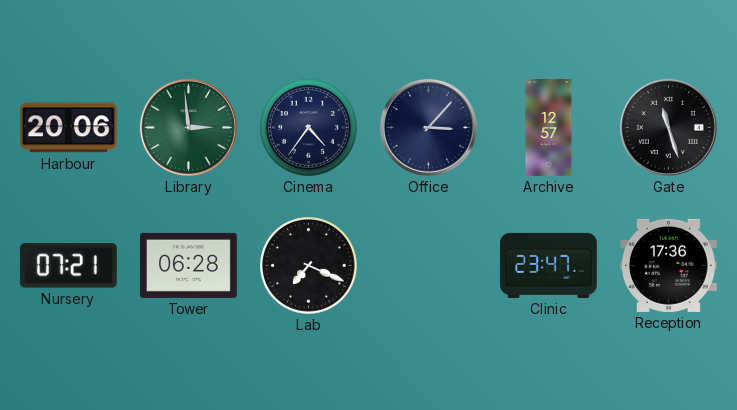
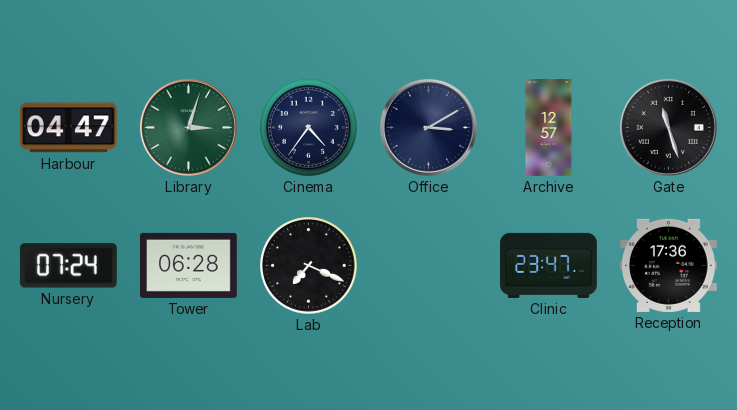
Harbour: 20:06 -> 04:47
Library: 2:59 -> 3:03
Office: 3:07 -> 3:10
Nursery: 07:21 -> 07:24
